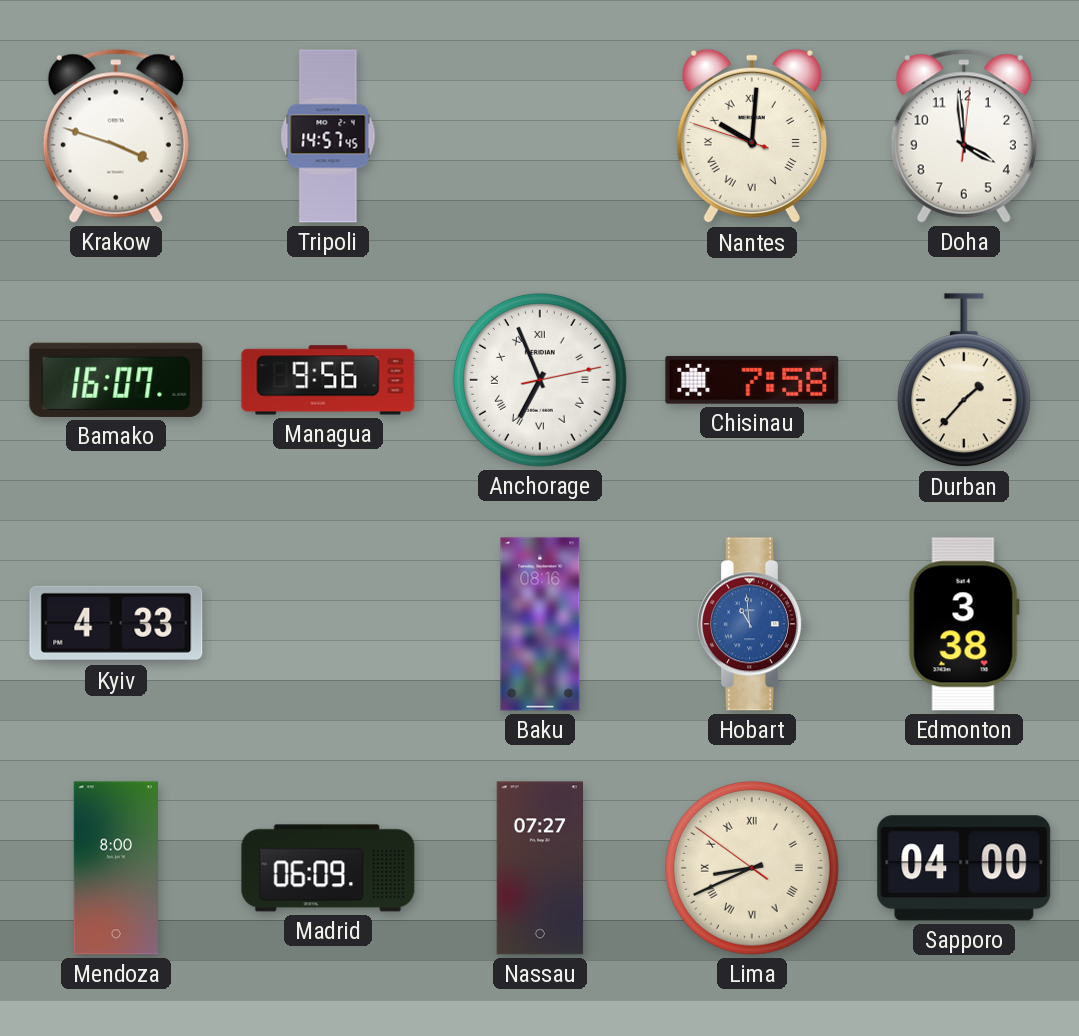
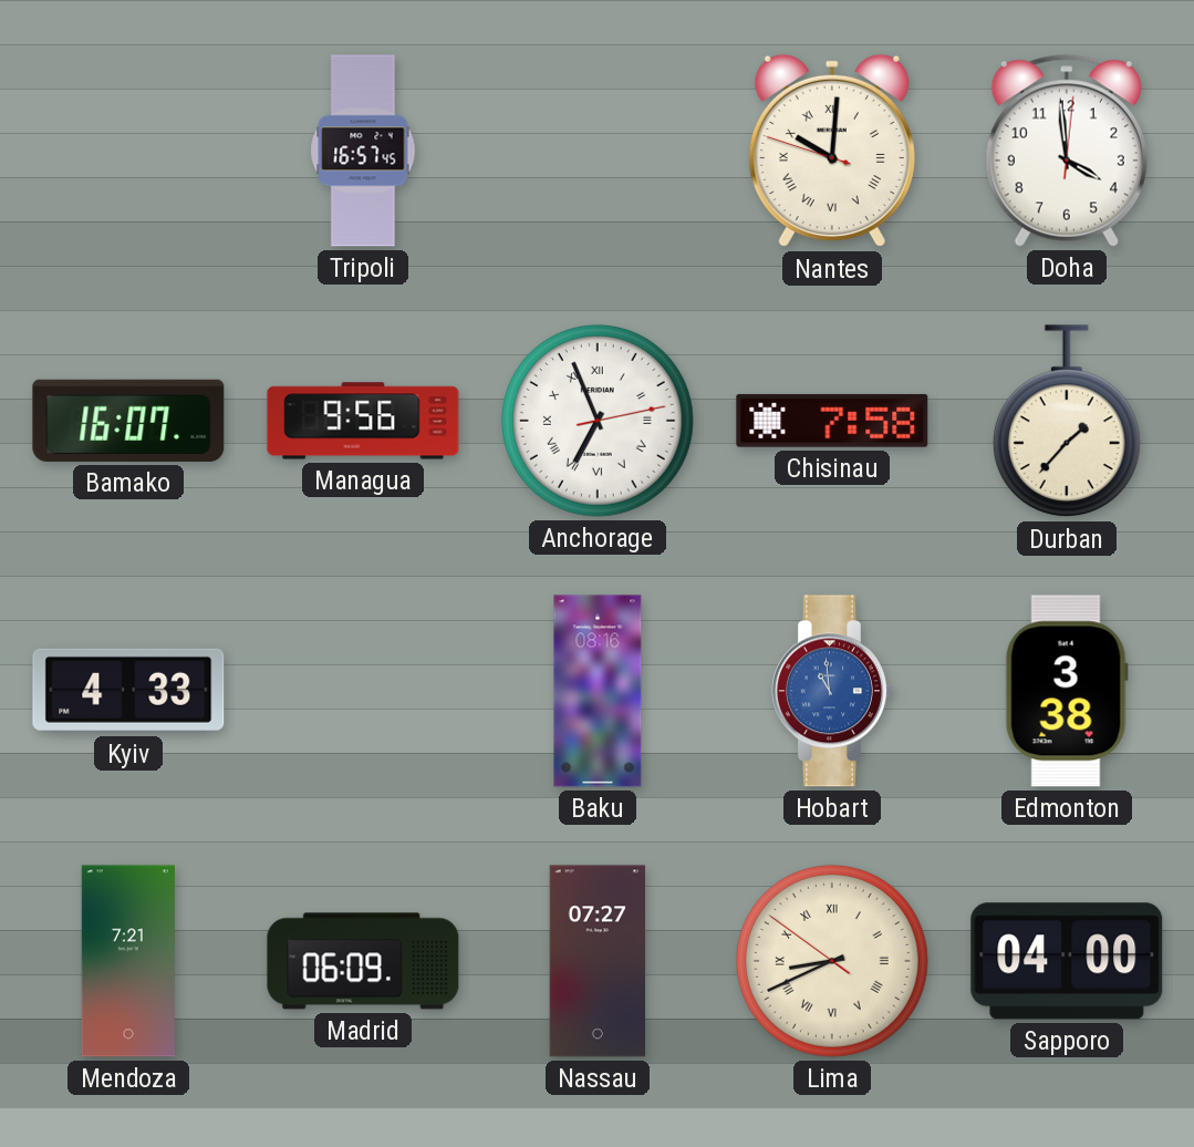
Krakow: 3:48 -> none
Tripoli: 14:57 -> 16:57
Mendoza: 8:00 -> 7:21
